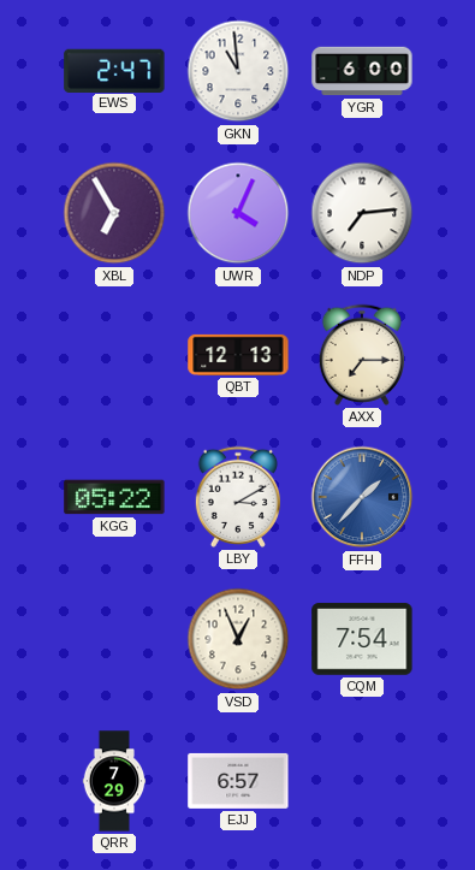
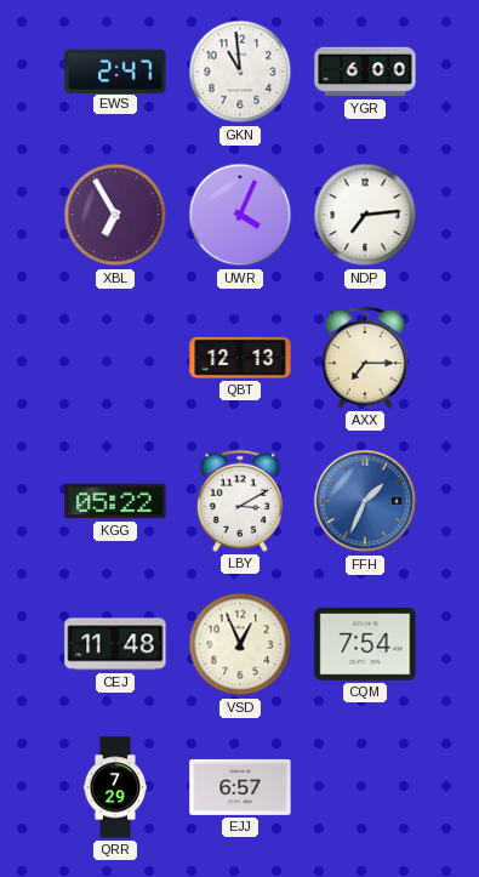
FFH: 1:37 -> 1:34
CEJ: none -> 11:48
